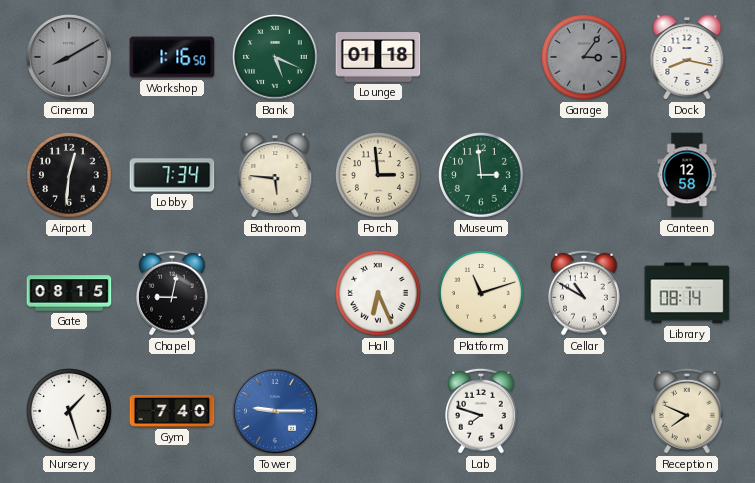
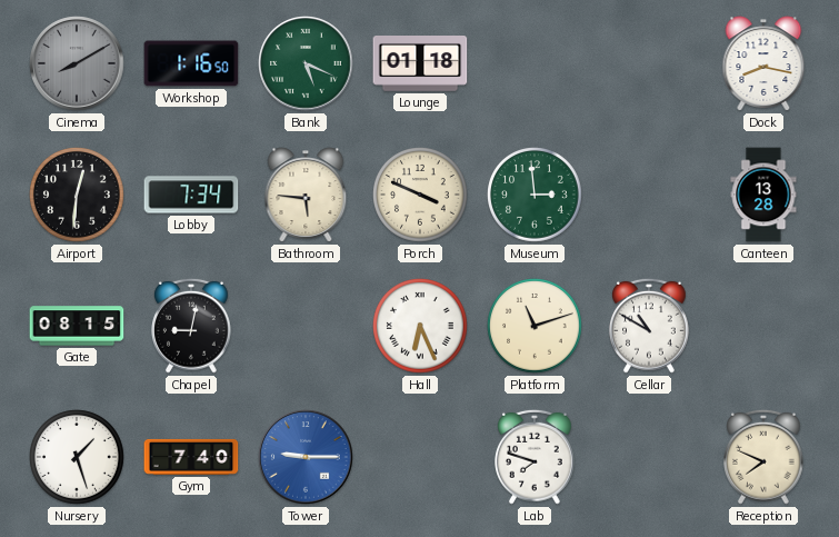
Garage: 3:06 -> none
Porch: 2:59 -> 3:49
Canteen: 12:58 -> 13:28
Library: 08:14 -> none
